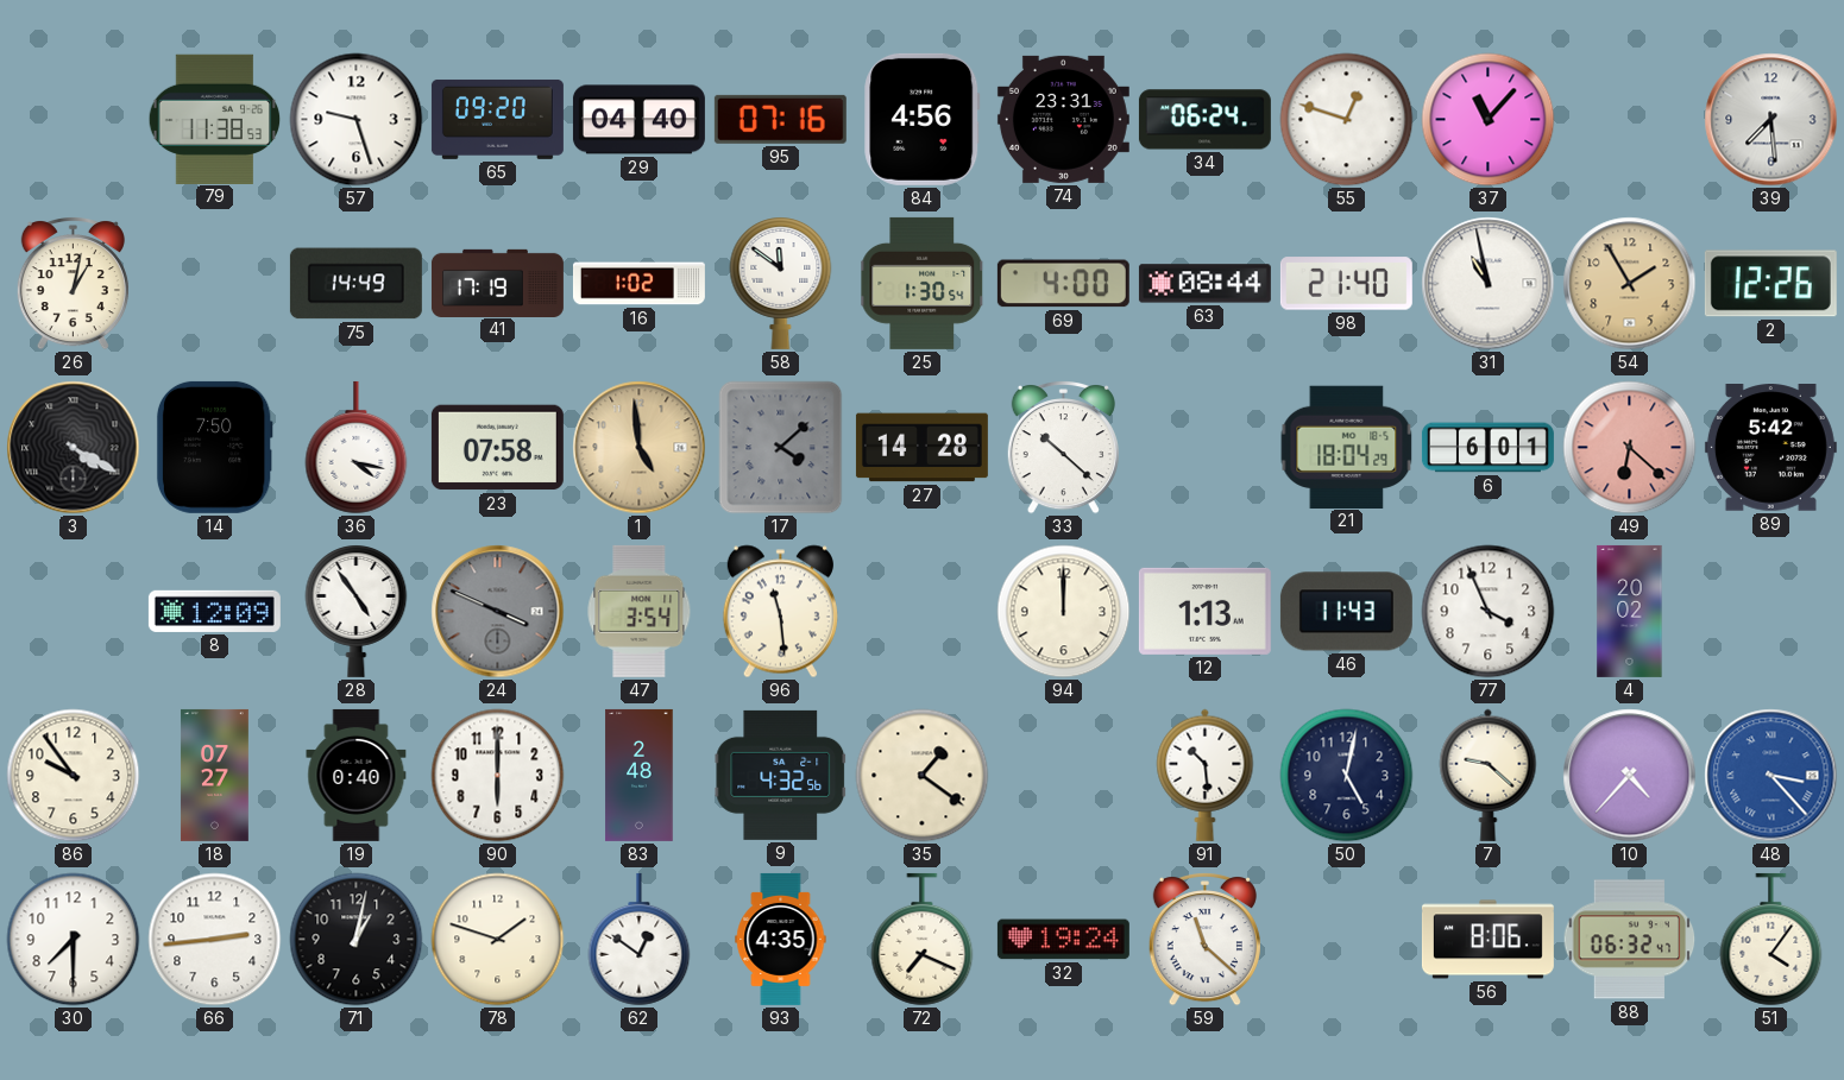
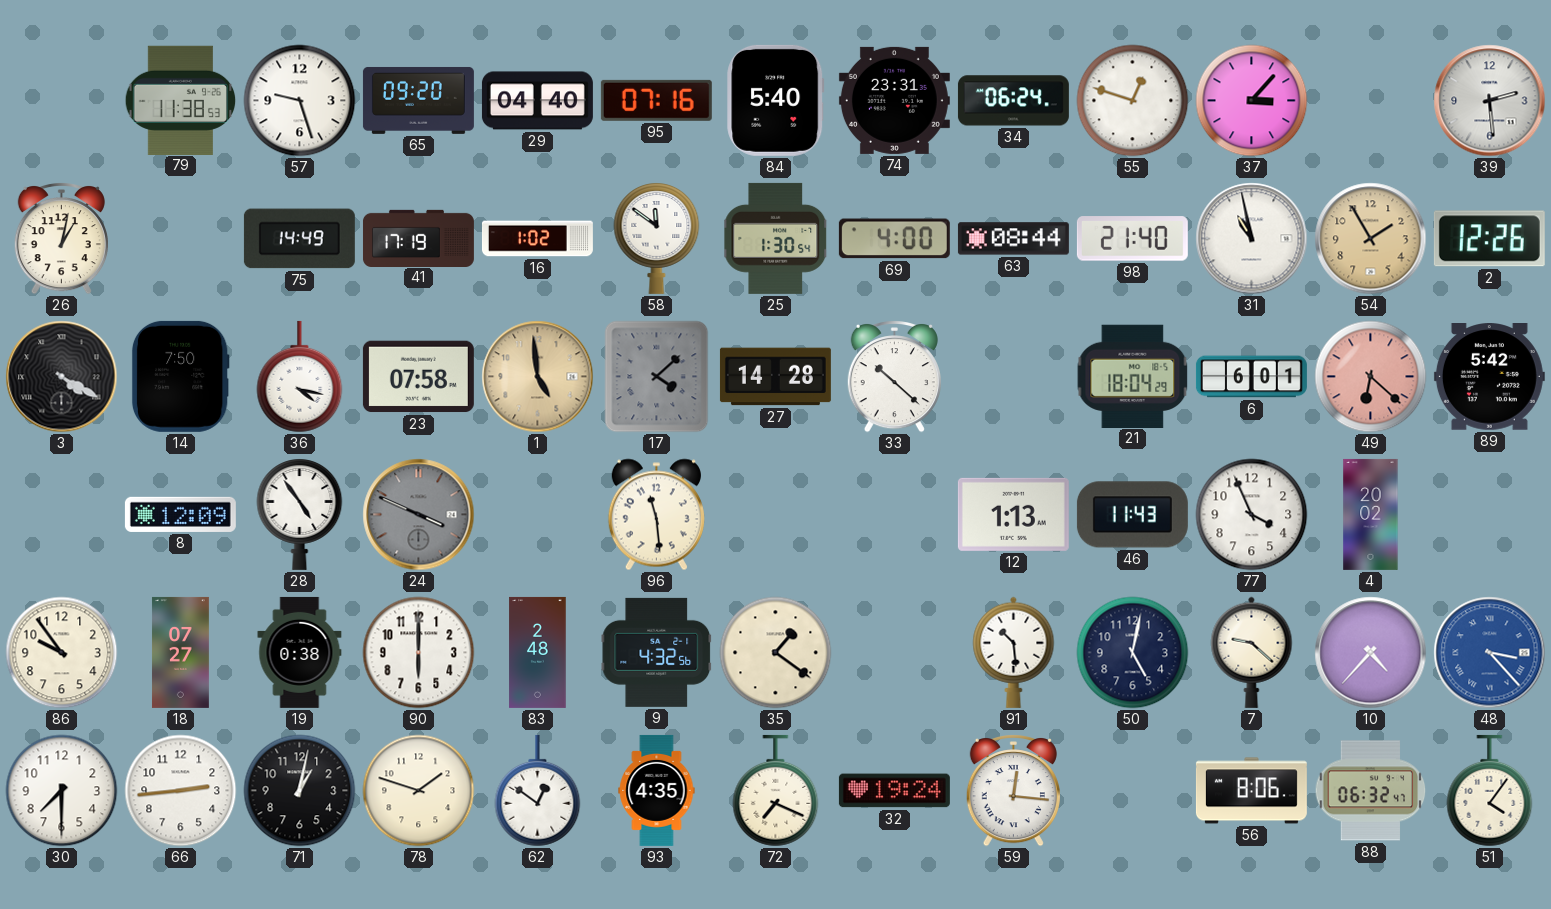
84: 4:56 -> 5:40
37: 11:07 -> 3:07
39: 7:29 -> 2:29
47: 3:54 -> none
94: 12:00 -> none
19: 0:40 -> 0:38
59: 11:22 -> 12:16
